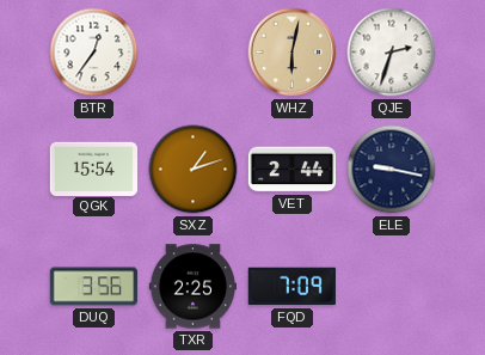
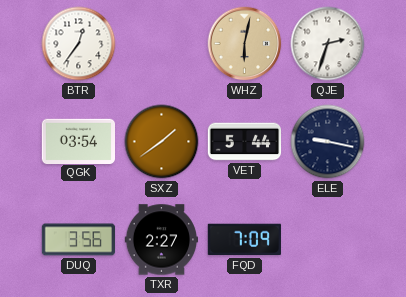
QGK: 15:54 -> 03:54
SXZ: 1:12 -> 1:39
VET: 2:44 -> 5:44
TXR: 2:25 -> 2:27
